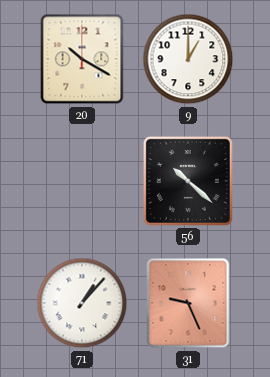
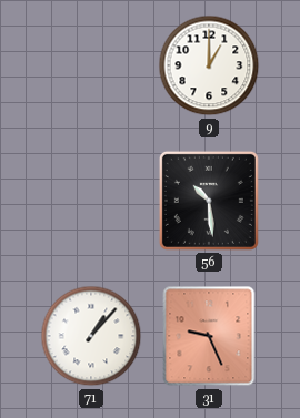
20: 10:20 -> none
56: 10:22 -> 10:29
